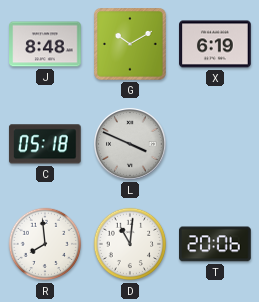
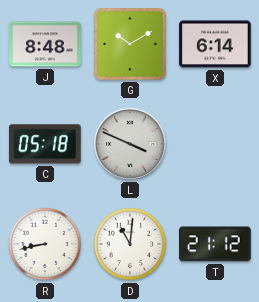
X: 6:19 -> 6:14
R: 7:59 -> 8:43
T: 20:06 -> 21:12
